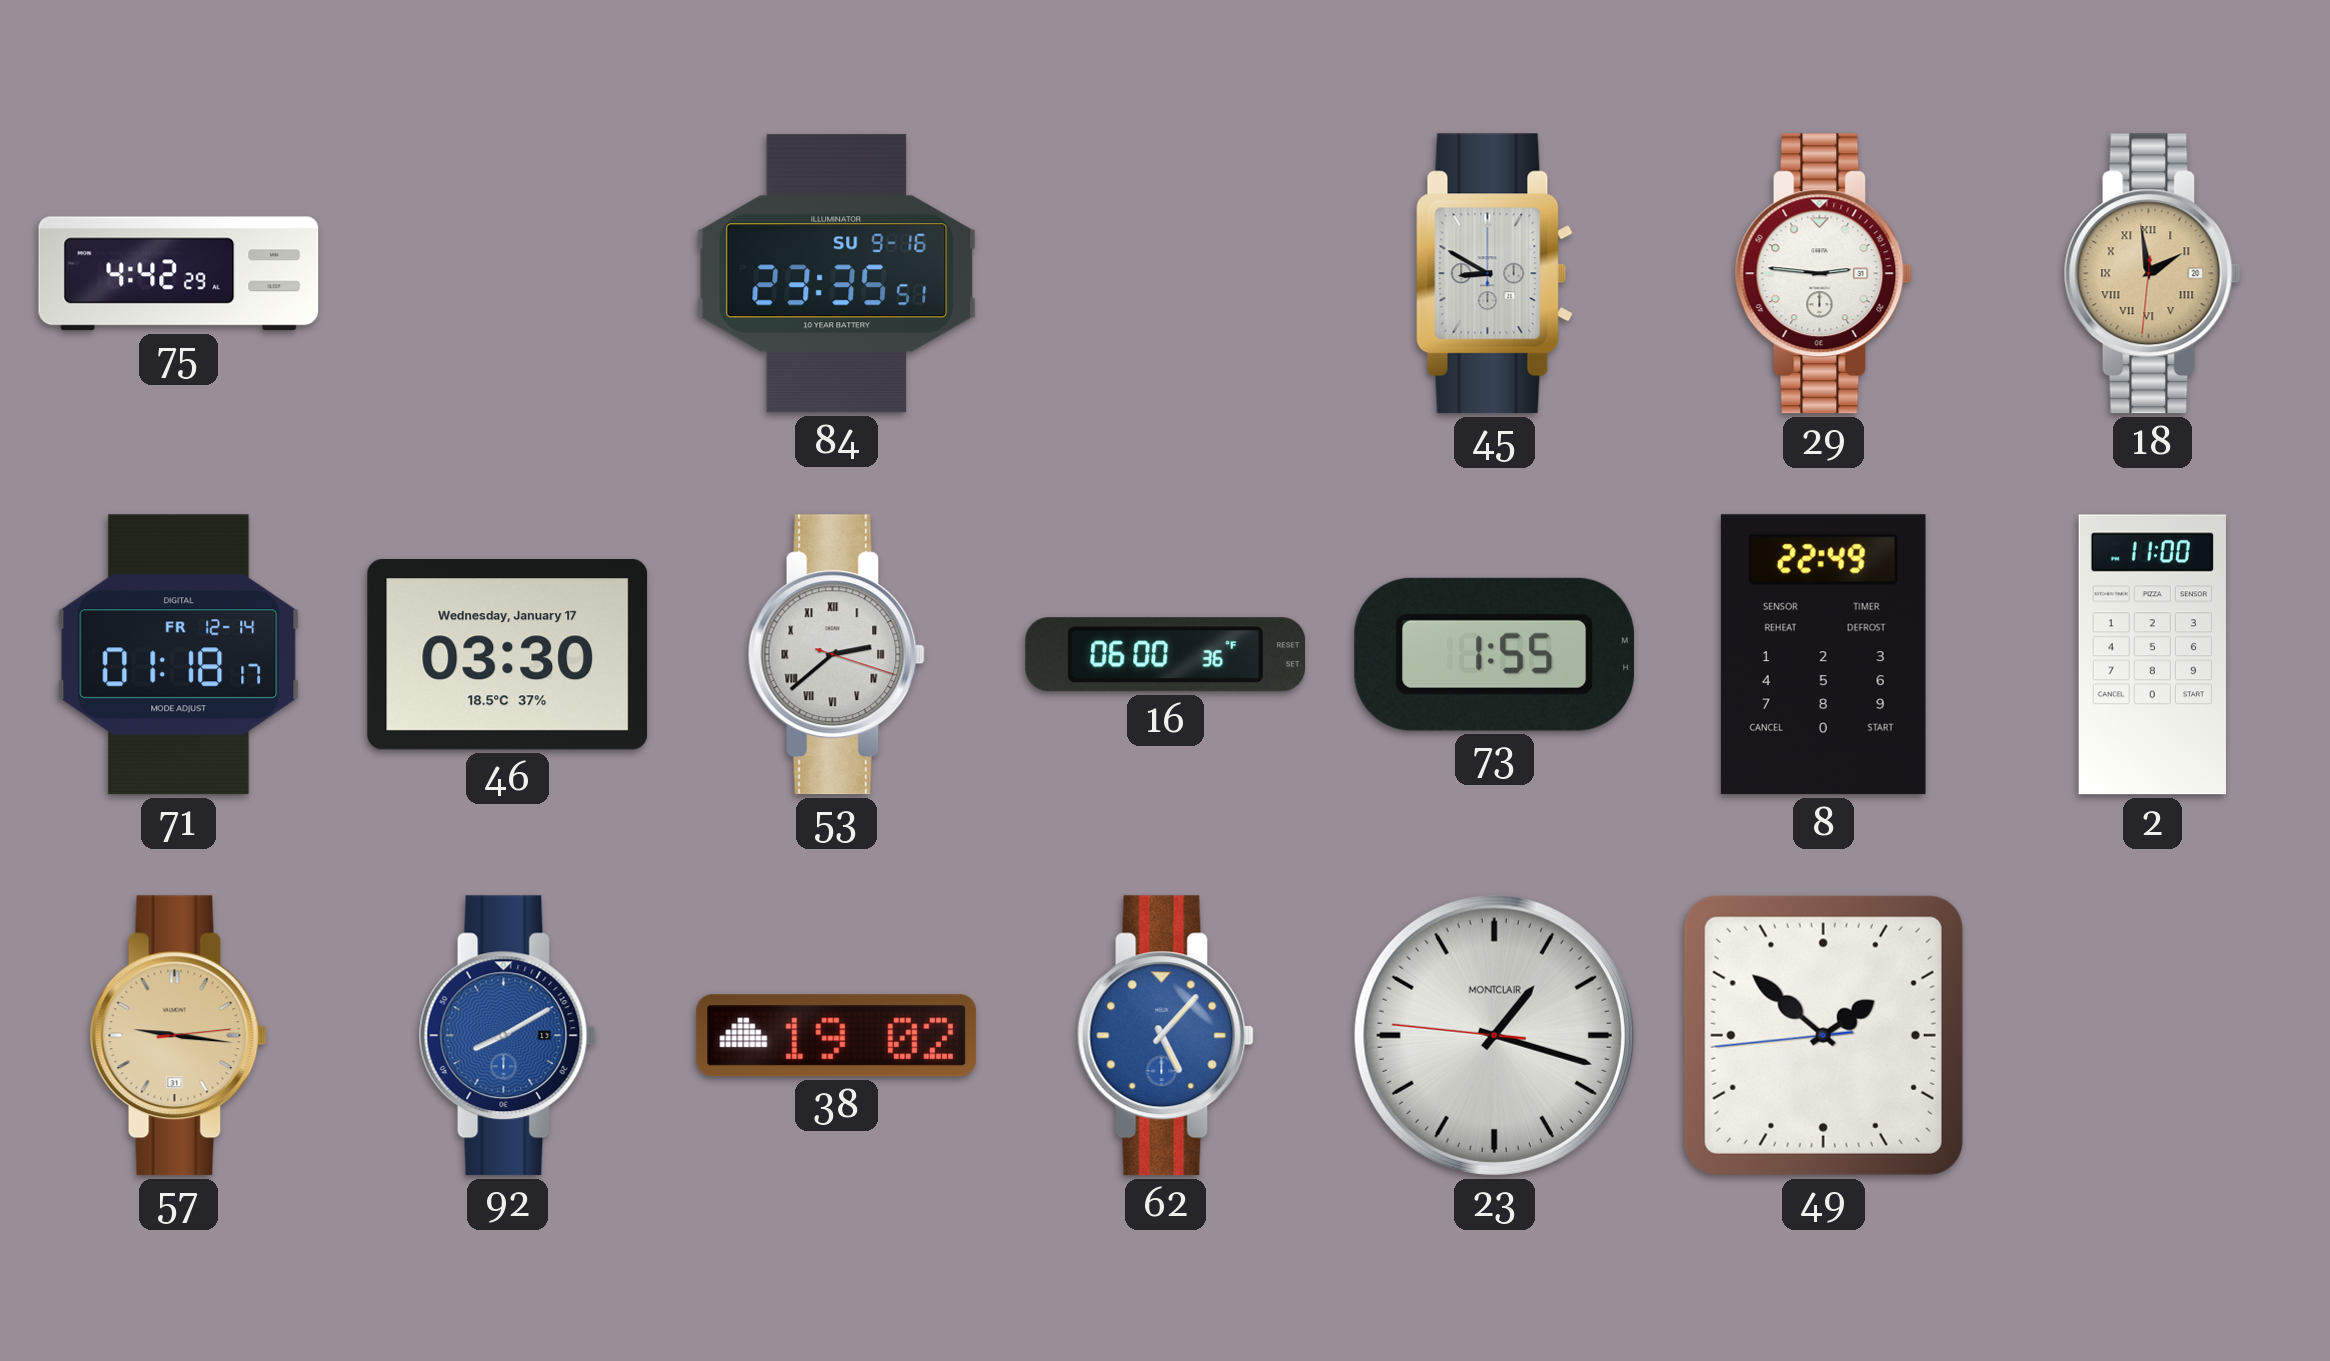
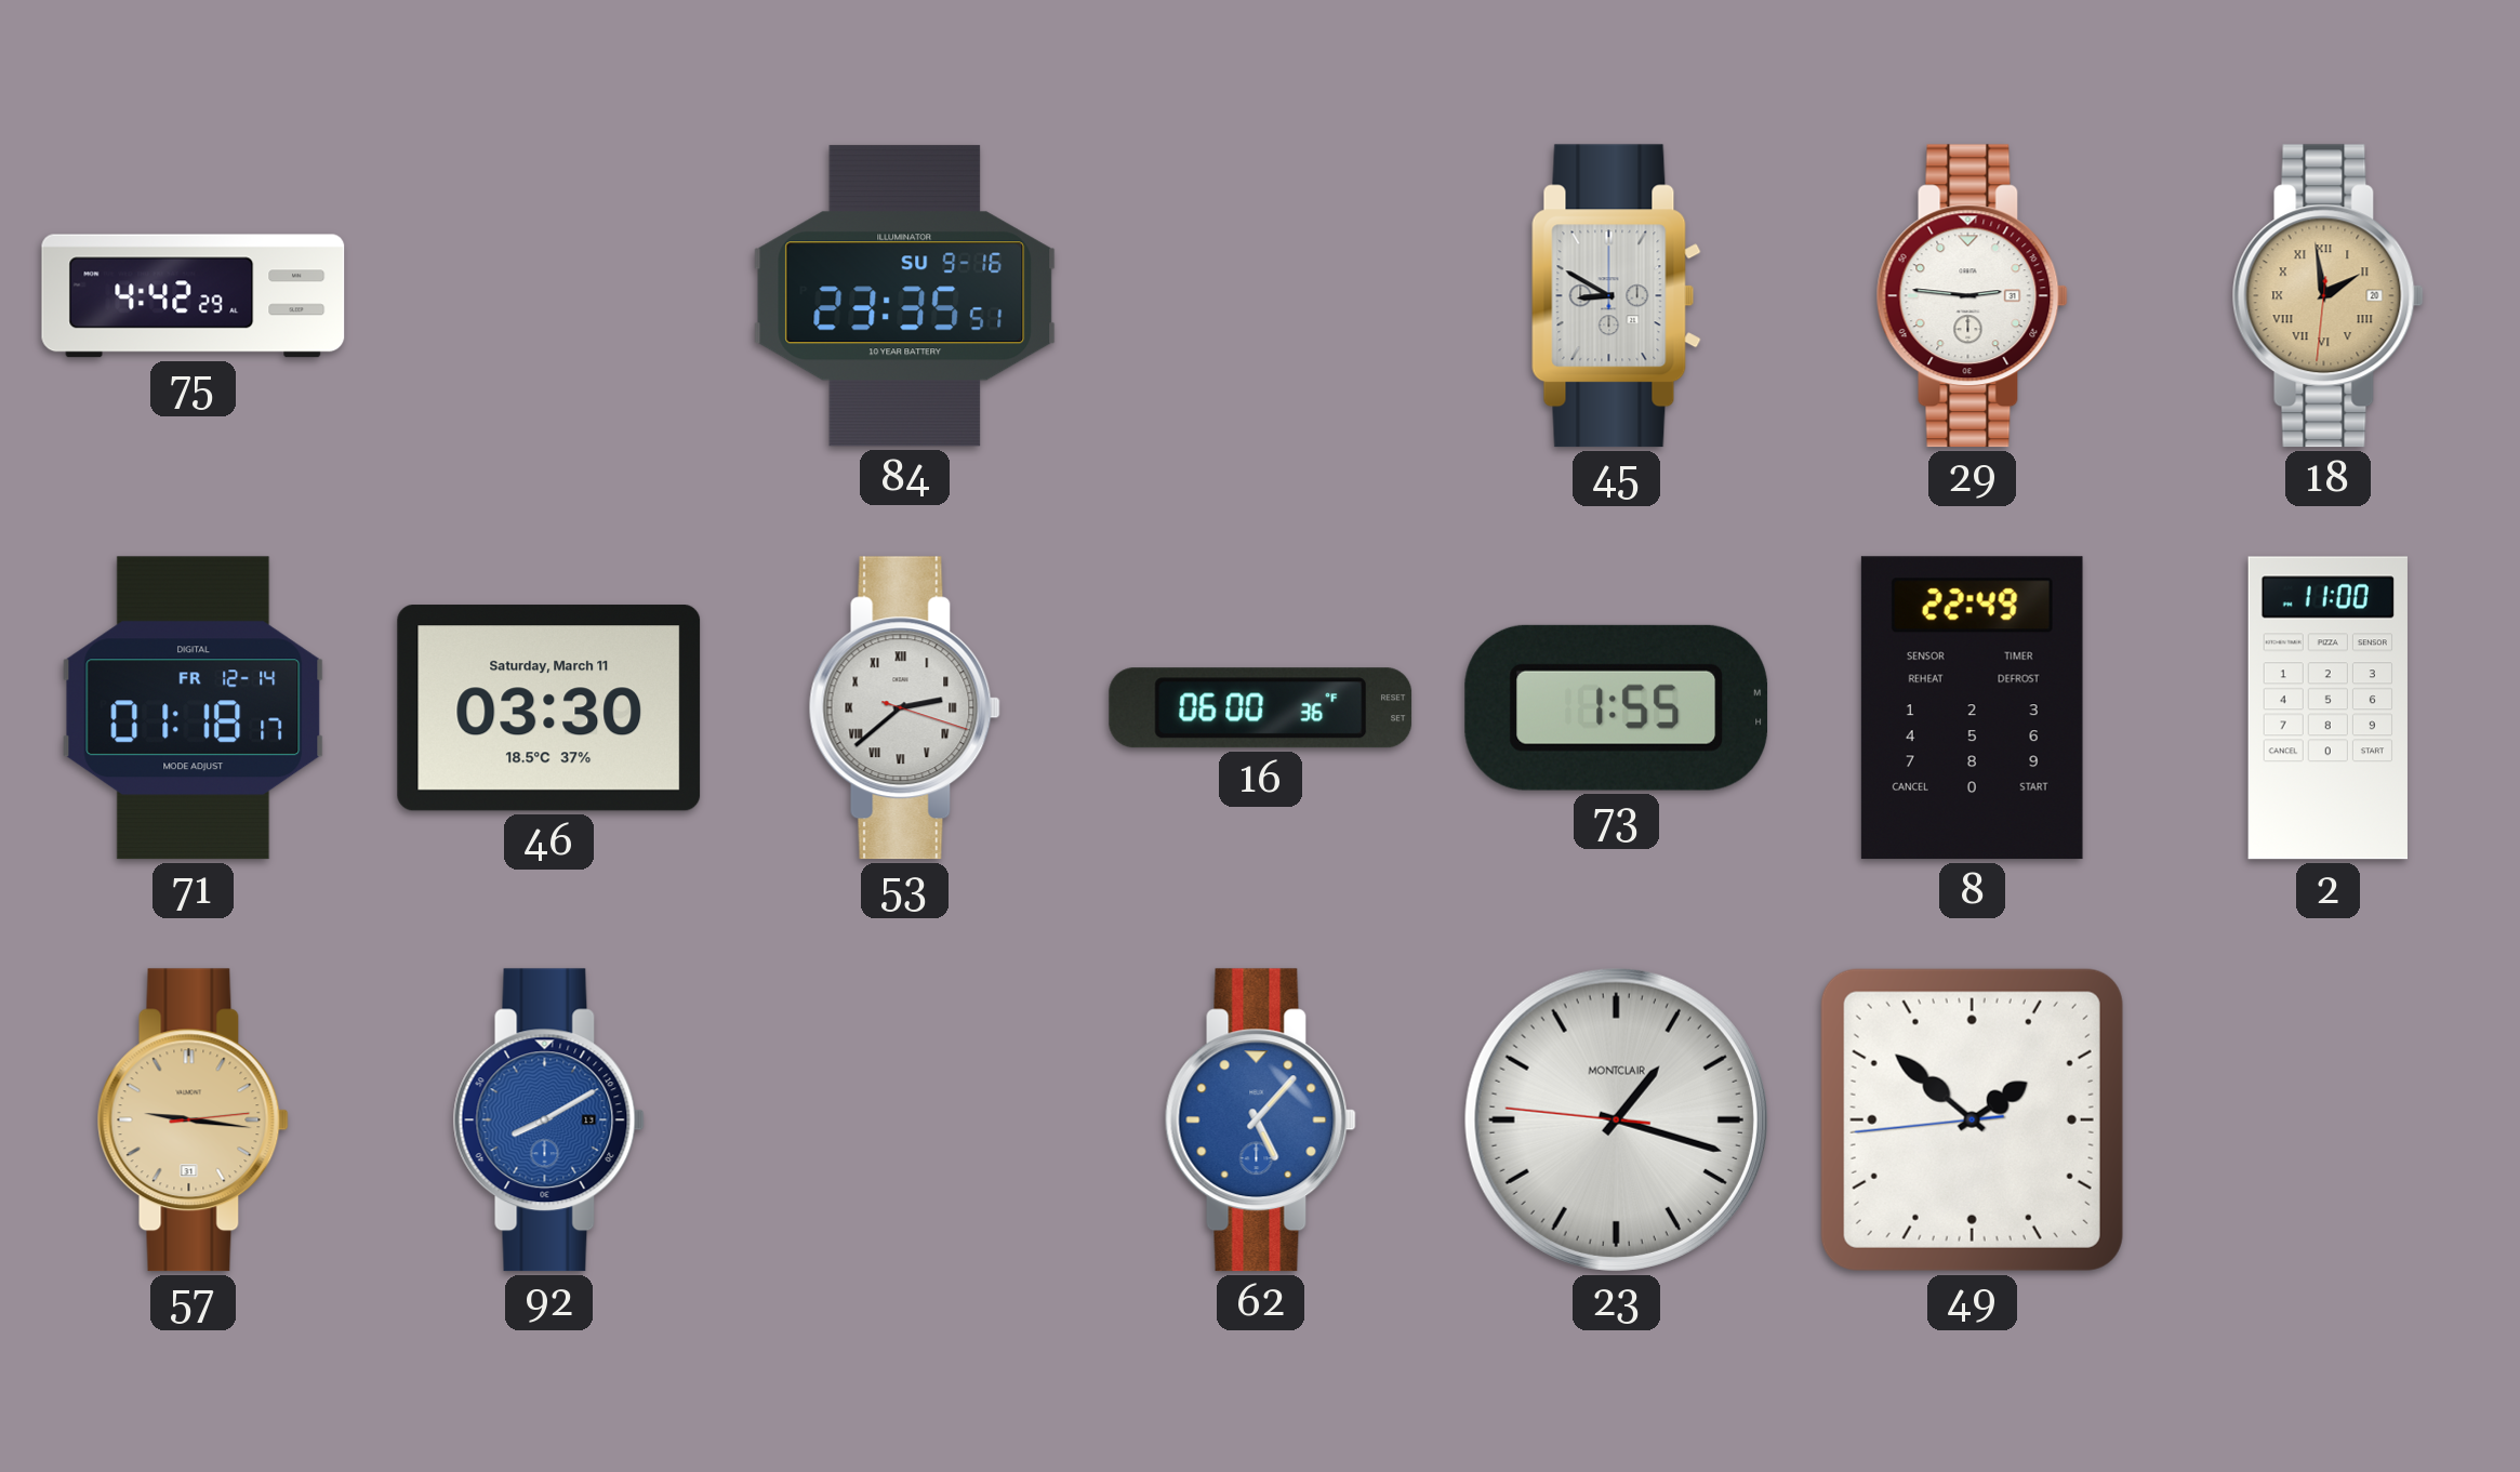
46 date: Wednesday, January 17 -> Saturday, March 11
38: 19:02 -> none
